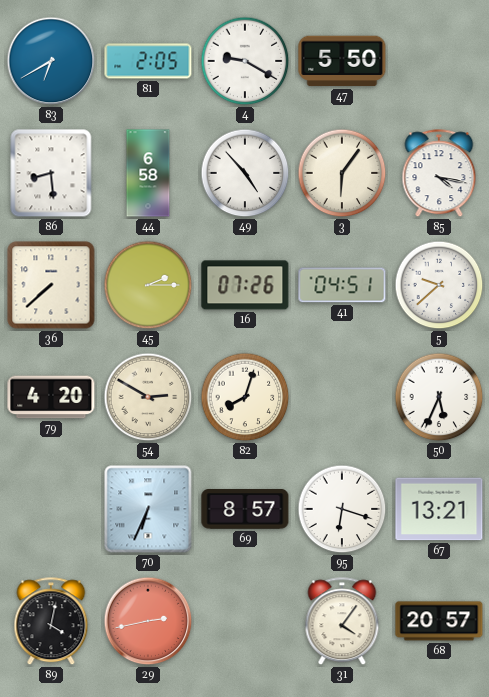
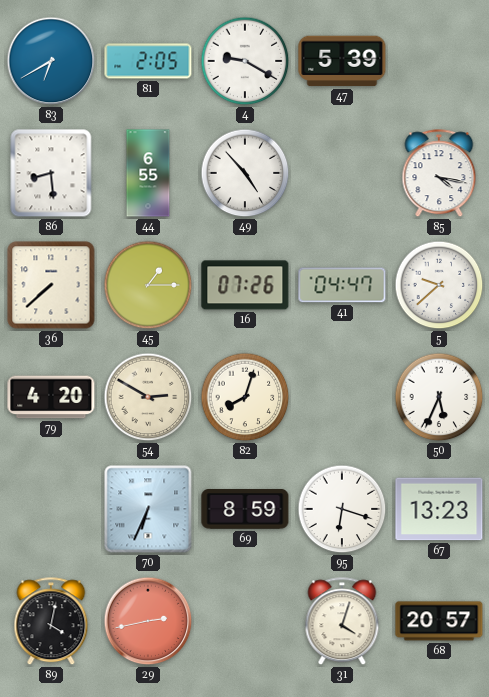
47: 5:50 -> 5:39
44: 6:58 -> 6:55
3: 6:06 -> none
45: 2:15 -> 1:15
41: 04:51 -> 04:47
69: 8:57 -> 8:59
67: 13:21 -> 13:23
31: 4:06 -> 4:03
